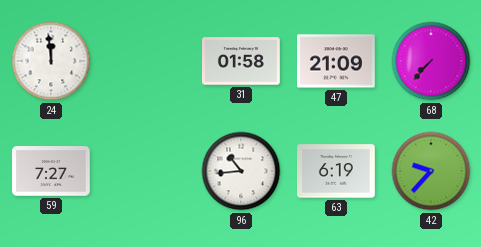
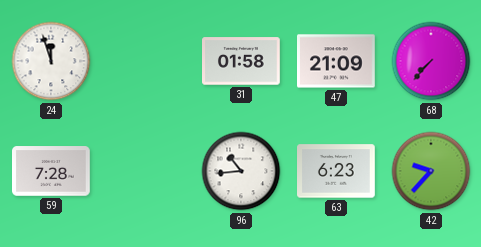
24: 11:59 -> 11:57
59: 7:27 -> 7:28
63: 6:19 -> 6:23
